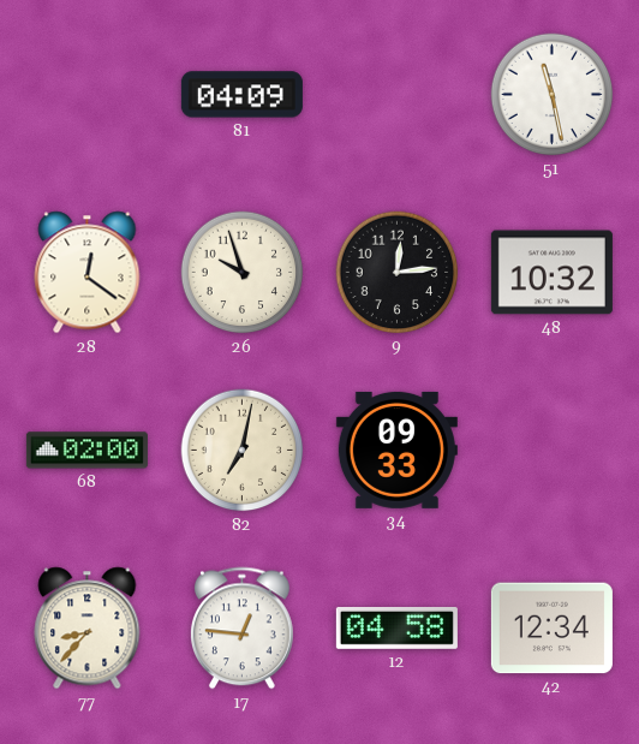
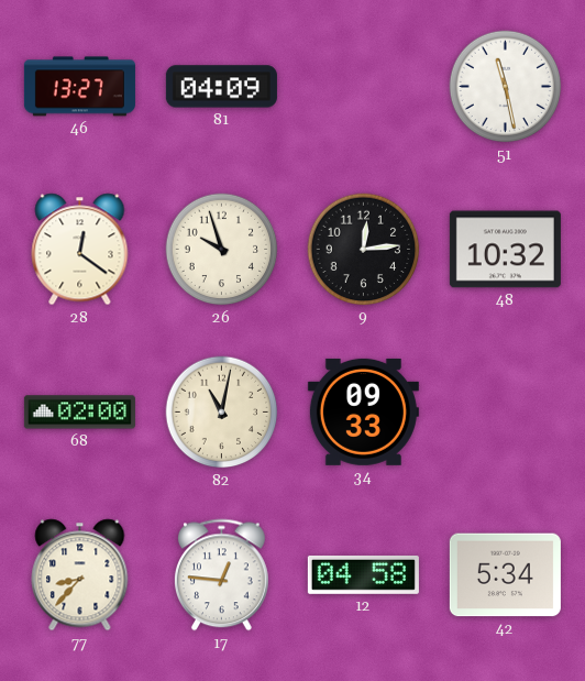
46: none -> 13:27
82: 7:02 -> 11:02
42: 12:34 -> 5:34
